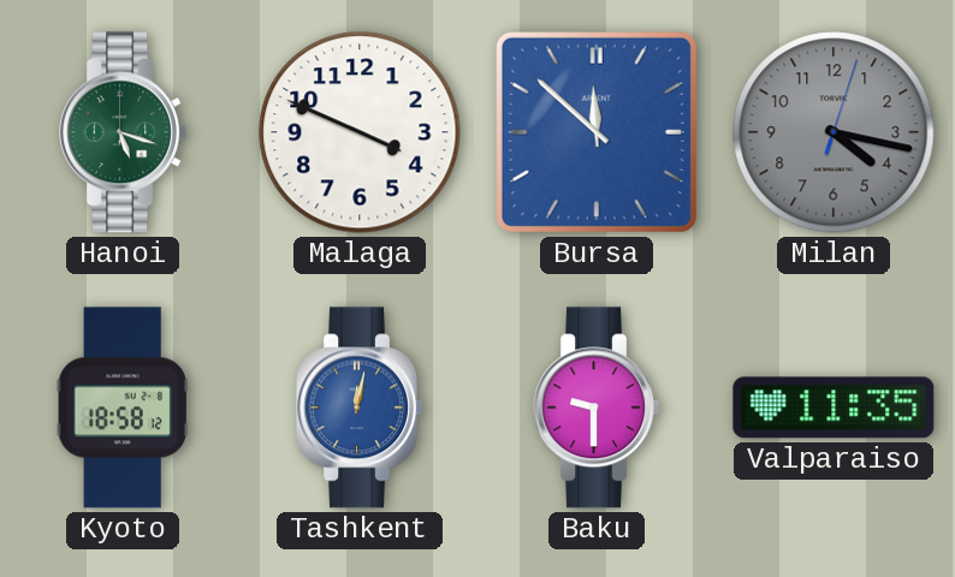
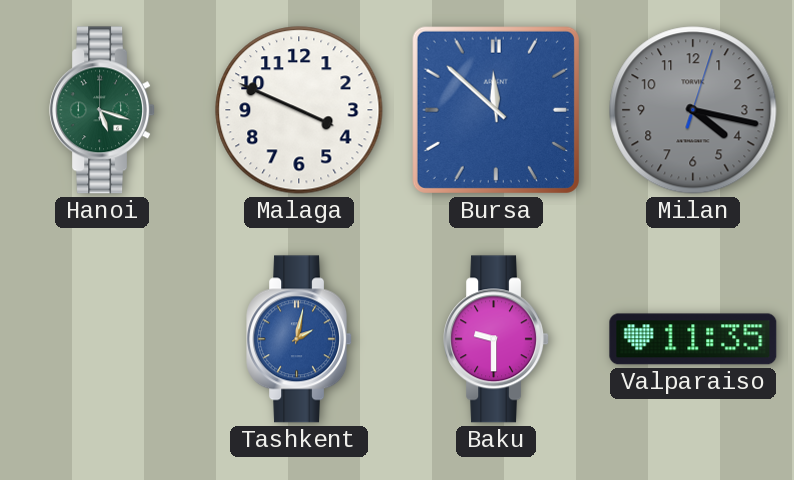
Kyoto: 18:58 -> none
Tashkent: 12:02 -> 2:02
